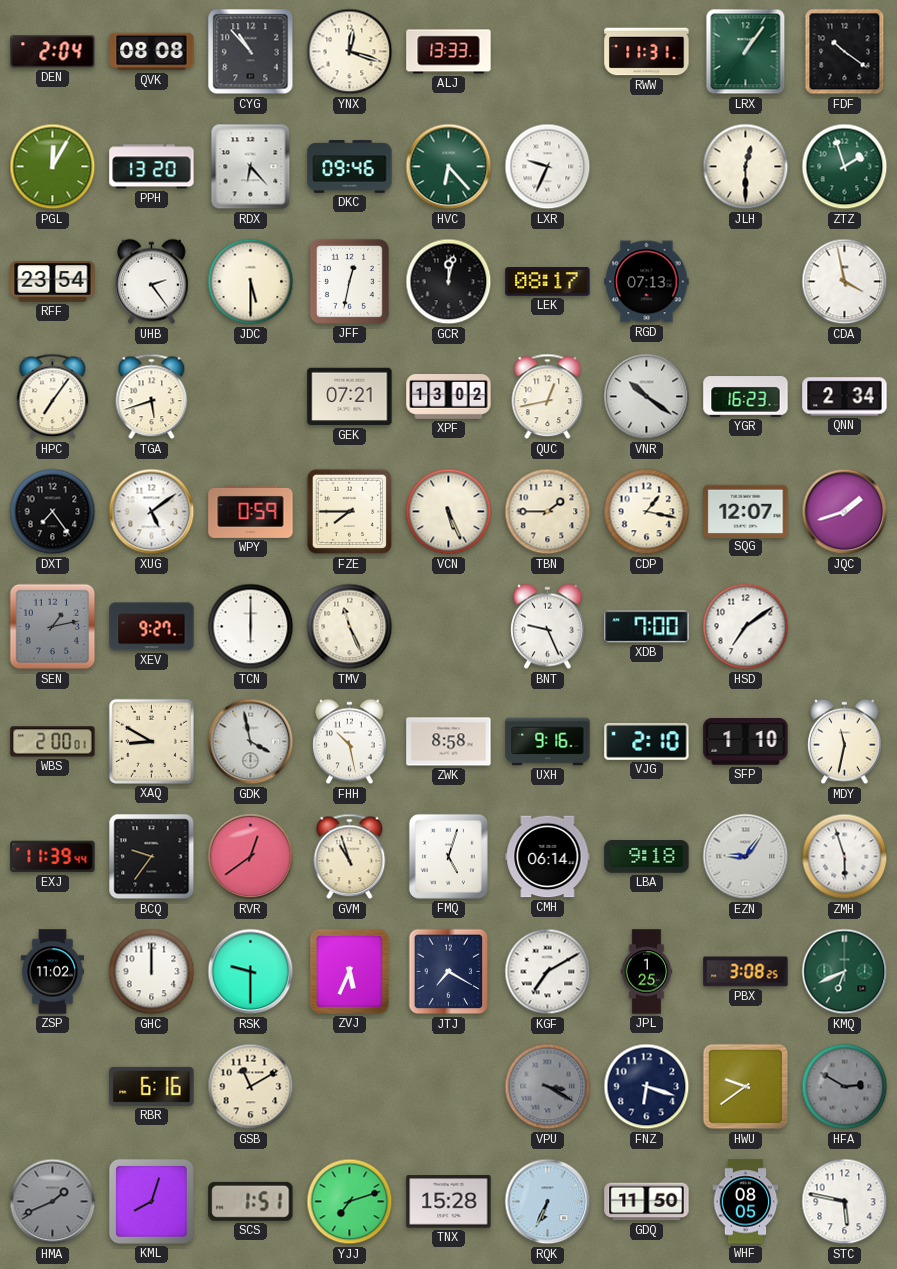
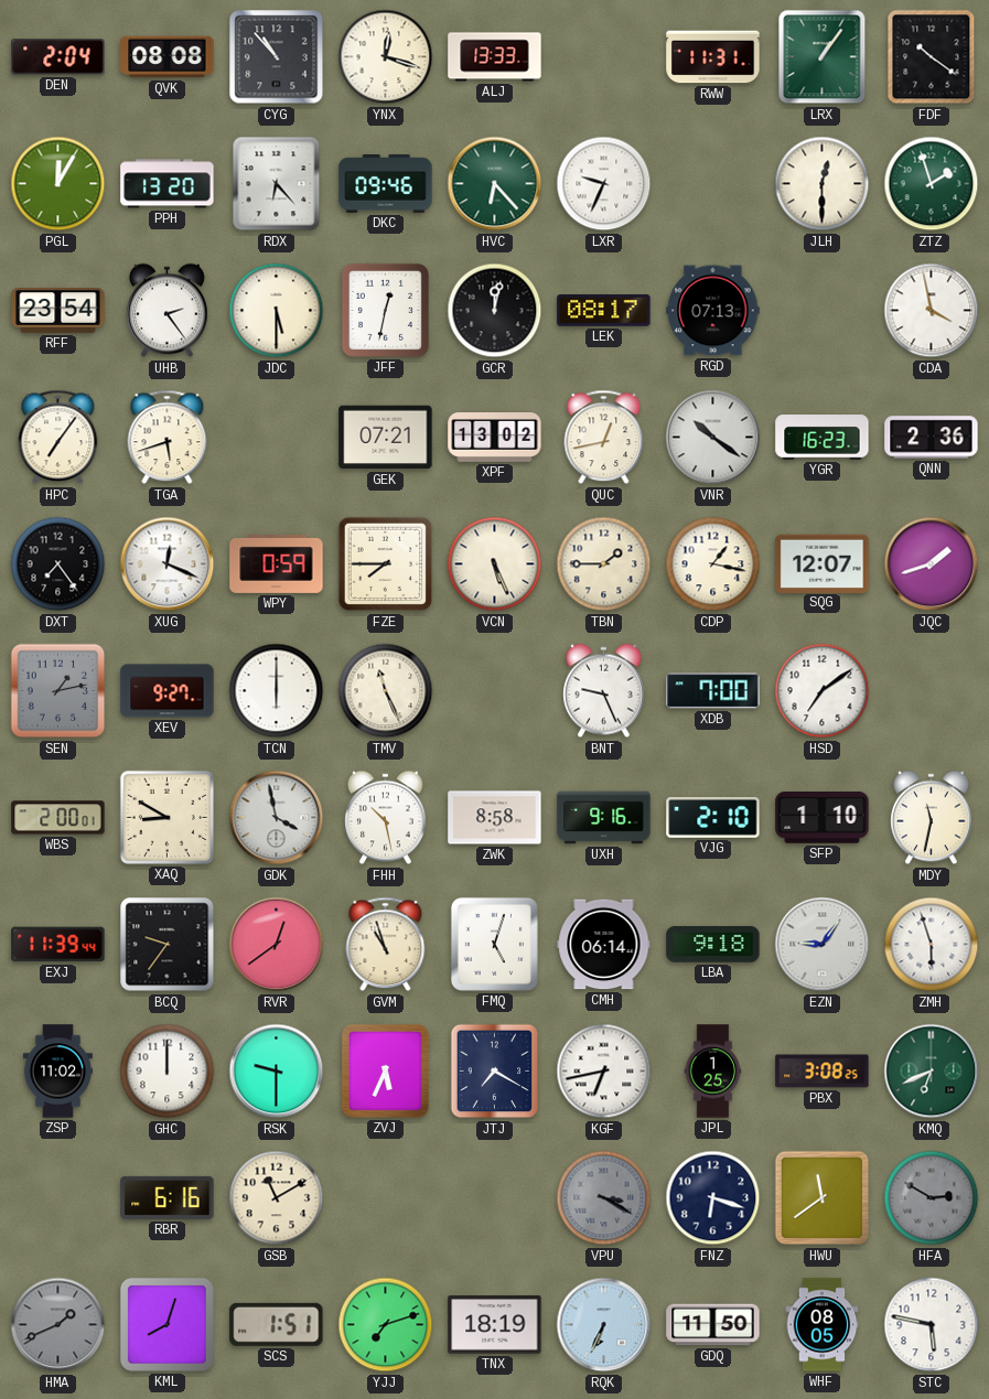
QNN: 2:34 -> 2:36
XUG: 5:09 -> 12:19
KGF: 7:10 -> 6:43
HWU: 9:39 -> 11:39
TNX: 15:28 -> 18:19
